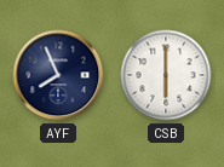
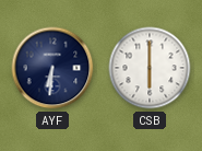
AYF: 7:56 -> 6:31
